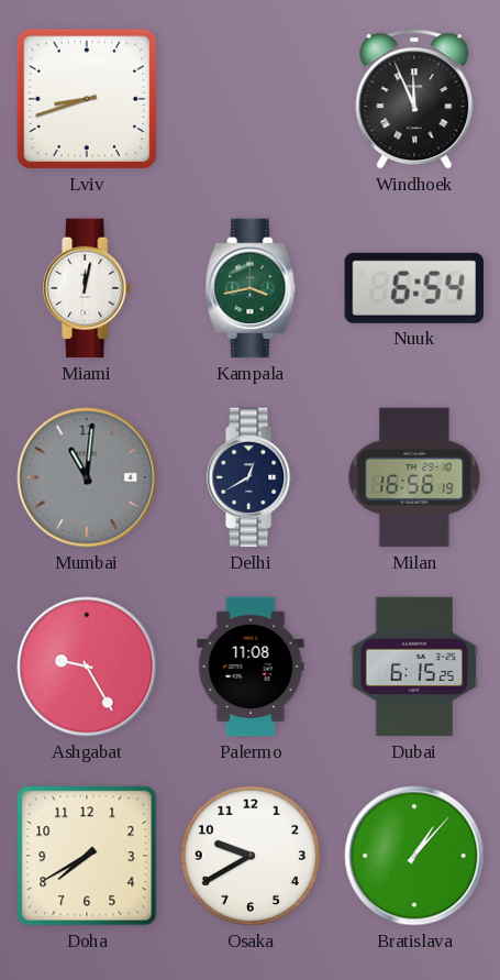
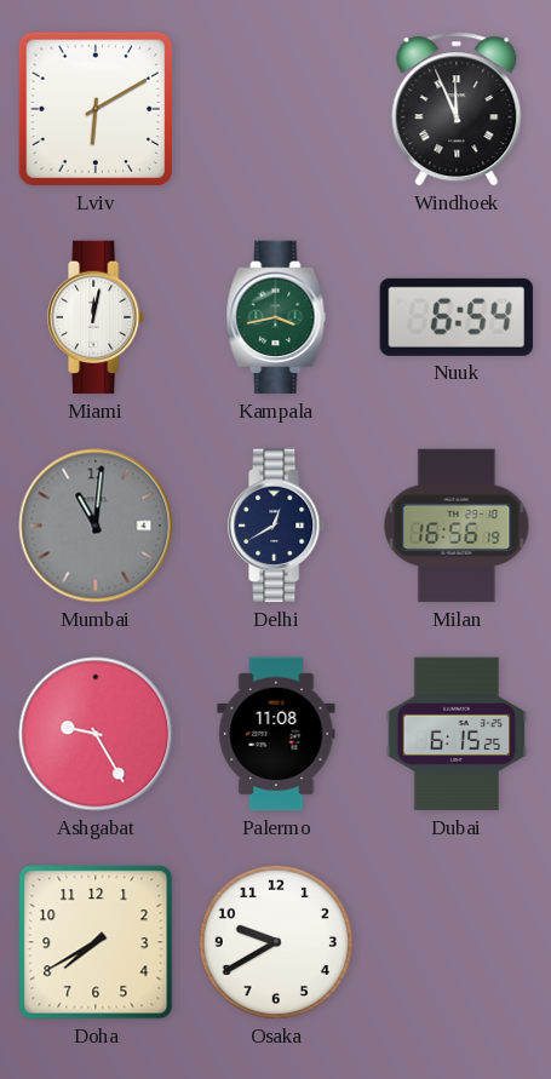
Lviv: 8:42 -> 6:10
Bratislava: 1:07 -> none
